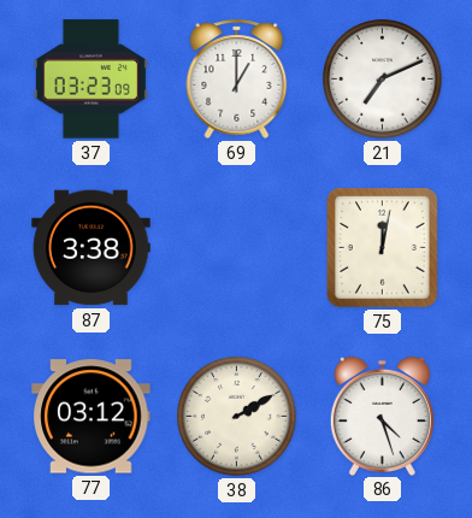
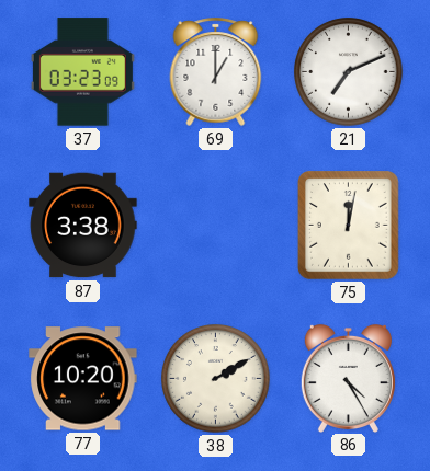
77: 03:12 -> 10:20
86: 4:27 -> 4:25
